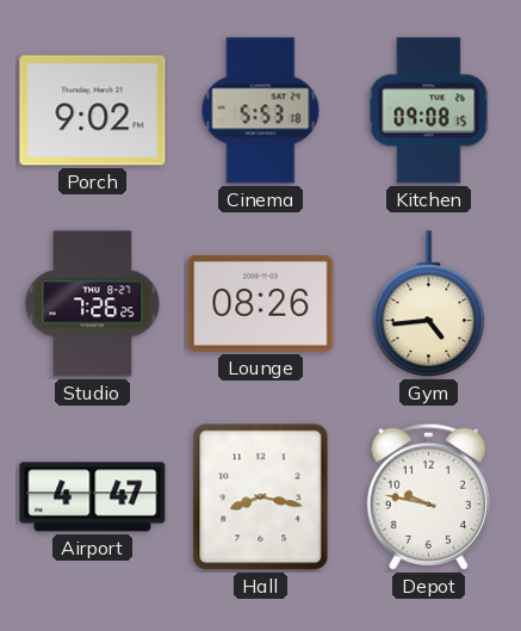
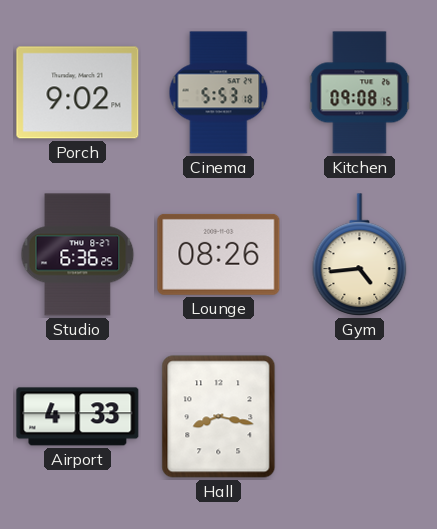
Studio: 7:26 -> 6:36
Airport: 4:47 -> 4:33
Depot: 9:47 -> none
